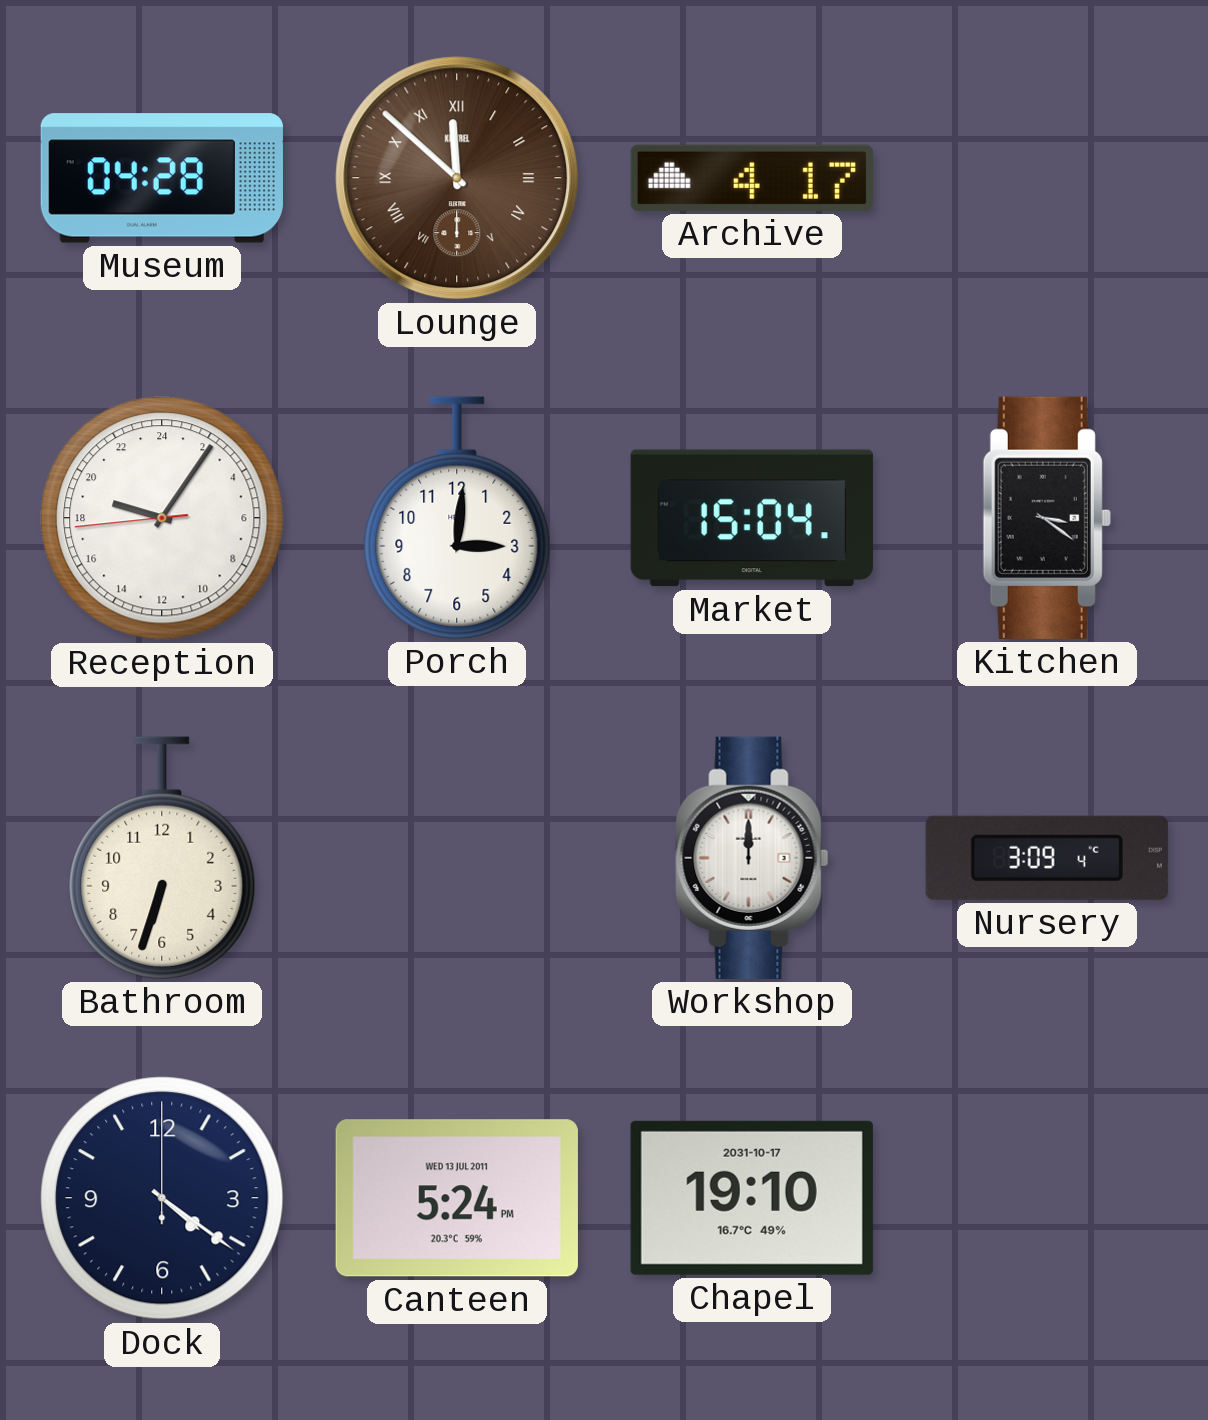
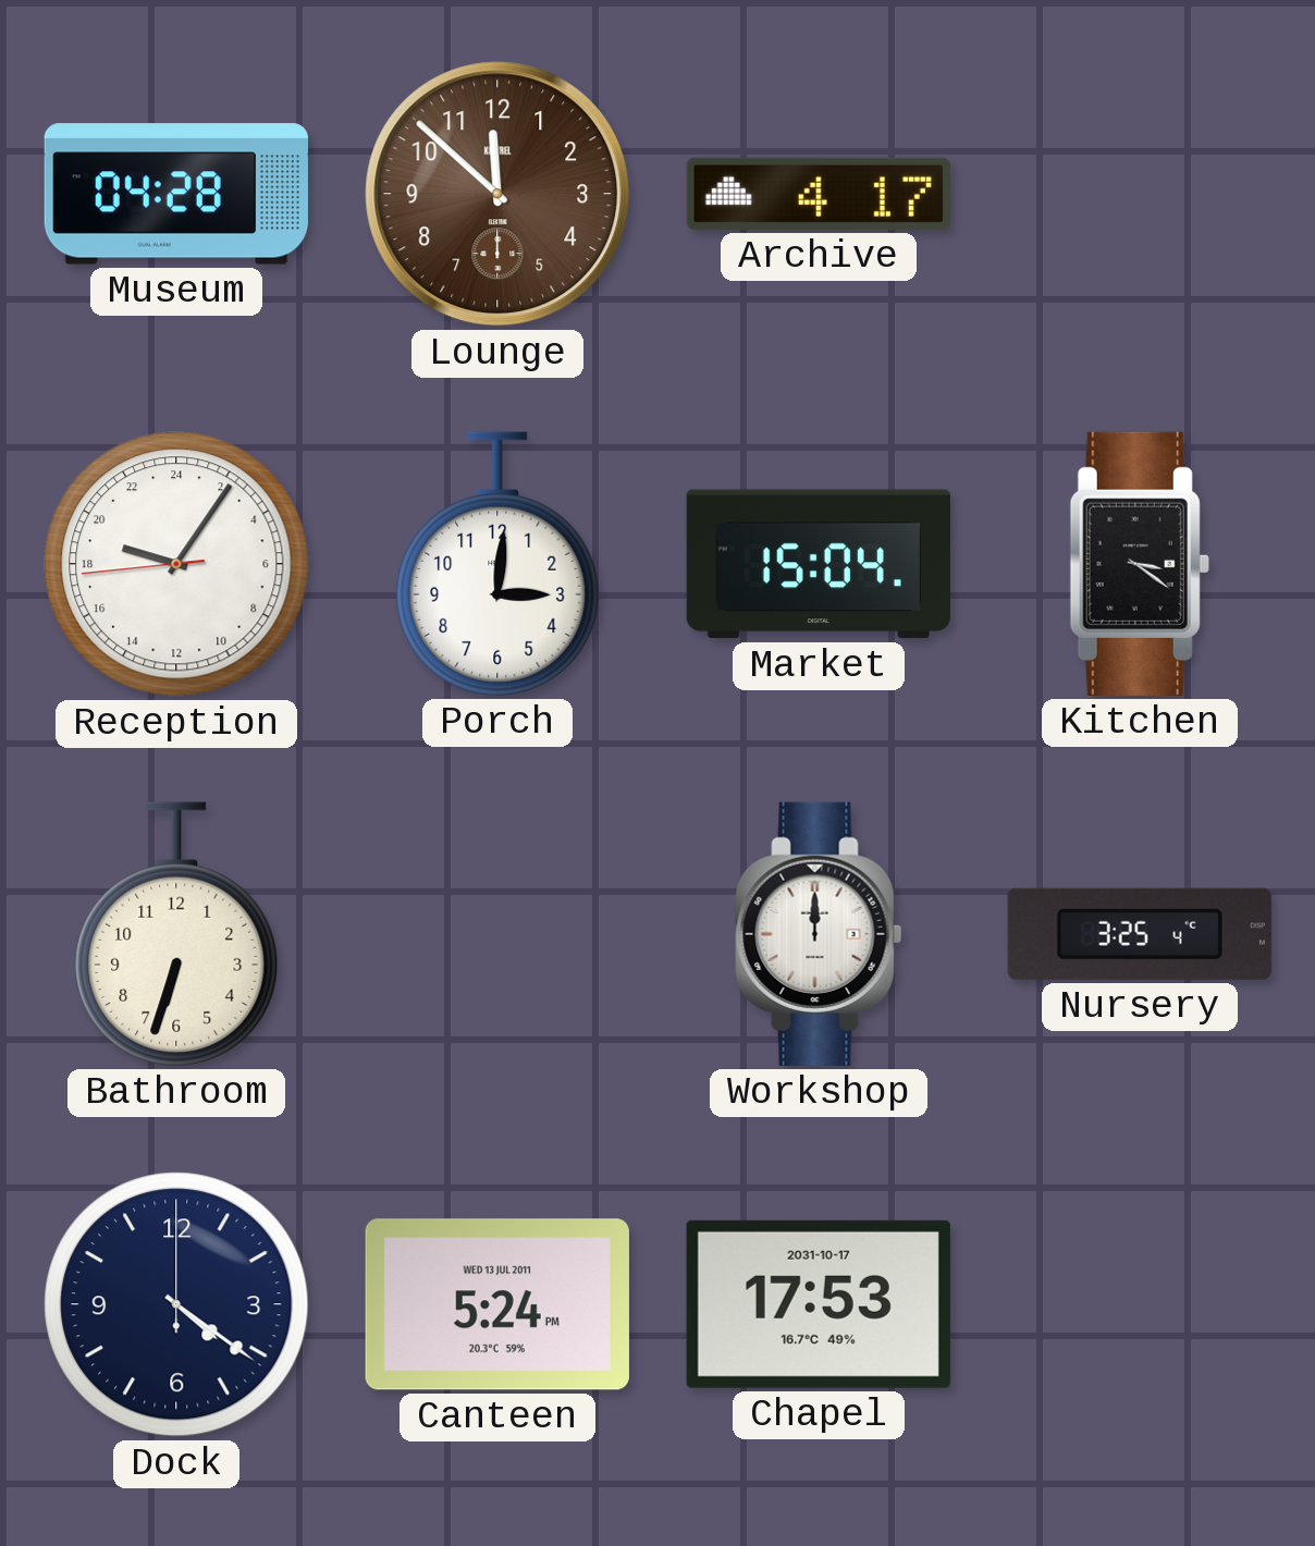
Lounge numerals: Roman -> Arabic
Nursery: 3:09 -> 3:25
Chapel: 19:10 -> 17:53
